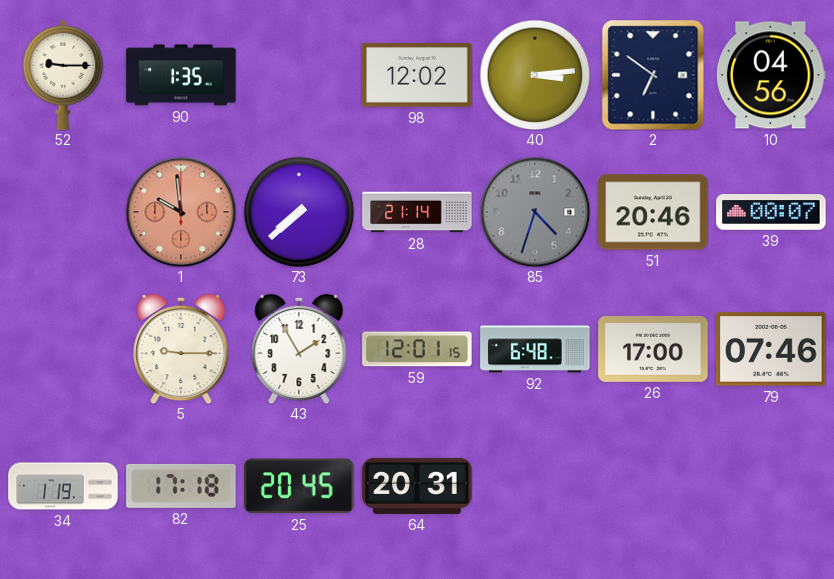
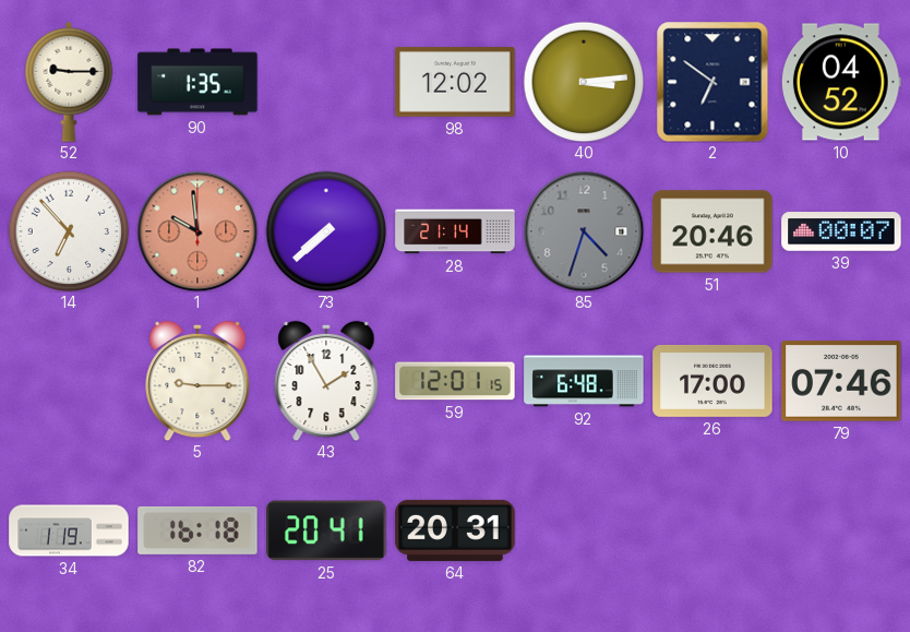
10: 04:56 -> 04:52
14: none -> 6:53
82: 17:18 -> 16:18
25: 20:45 -> 20:41
